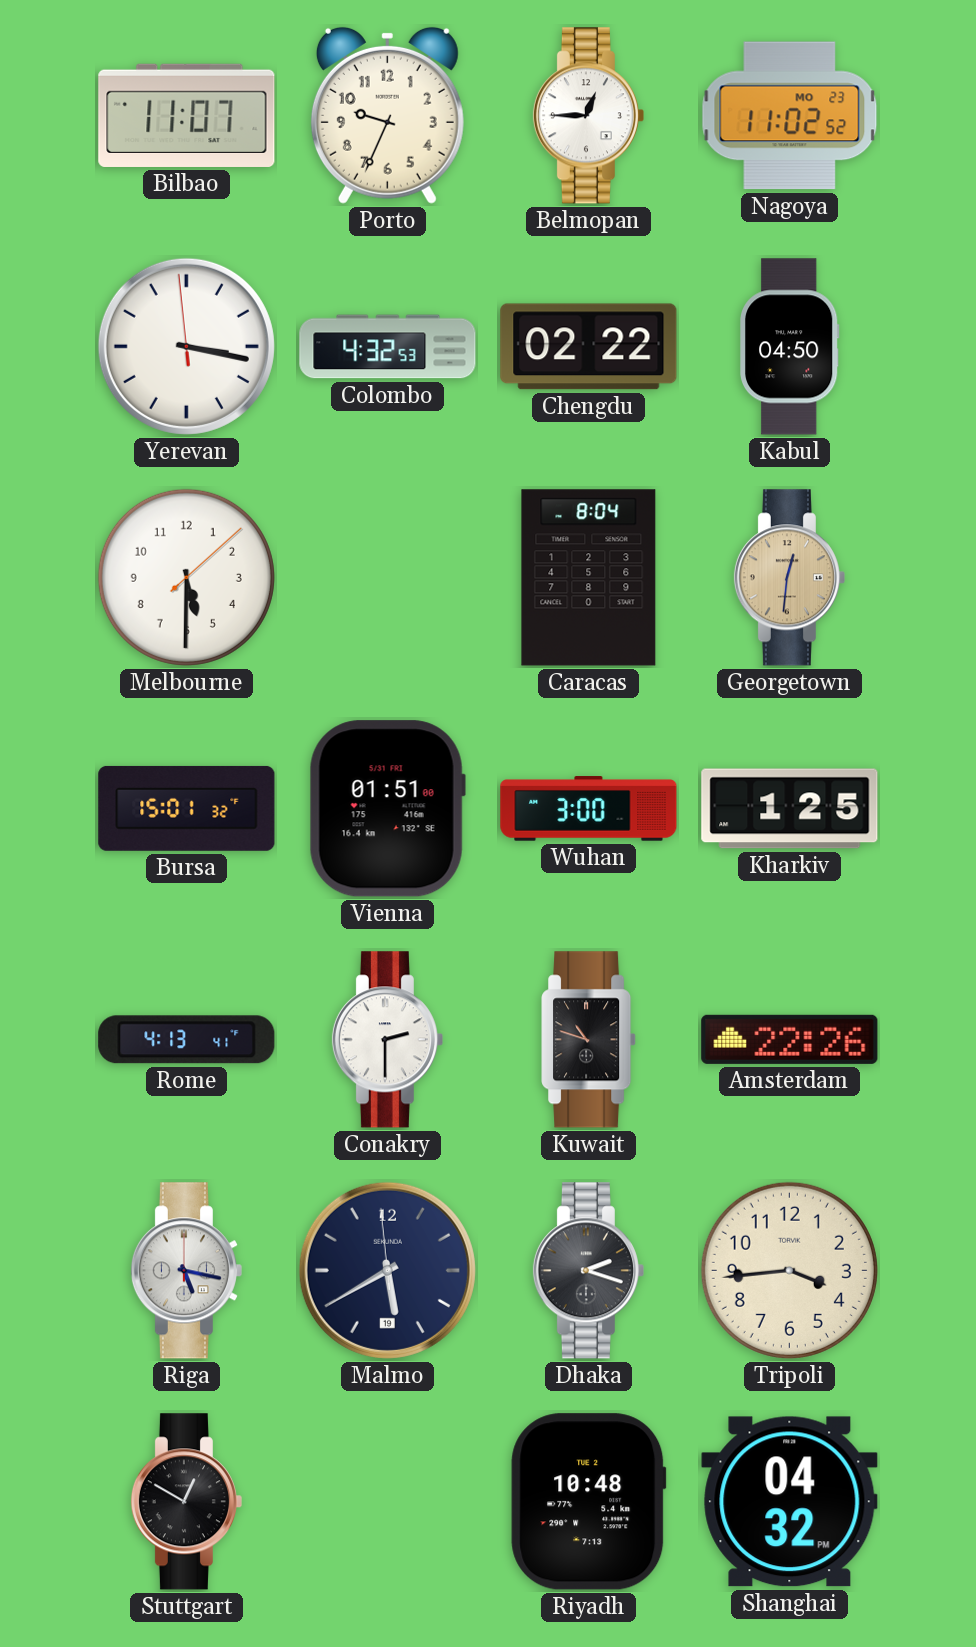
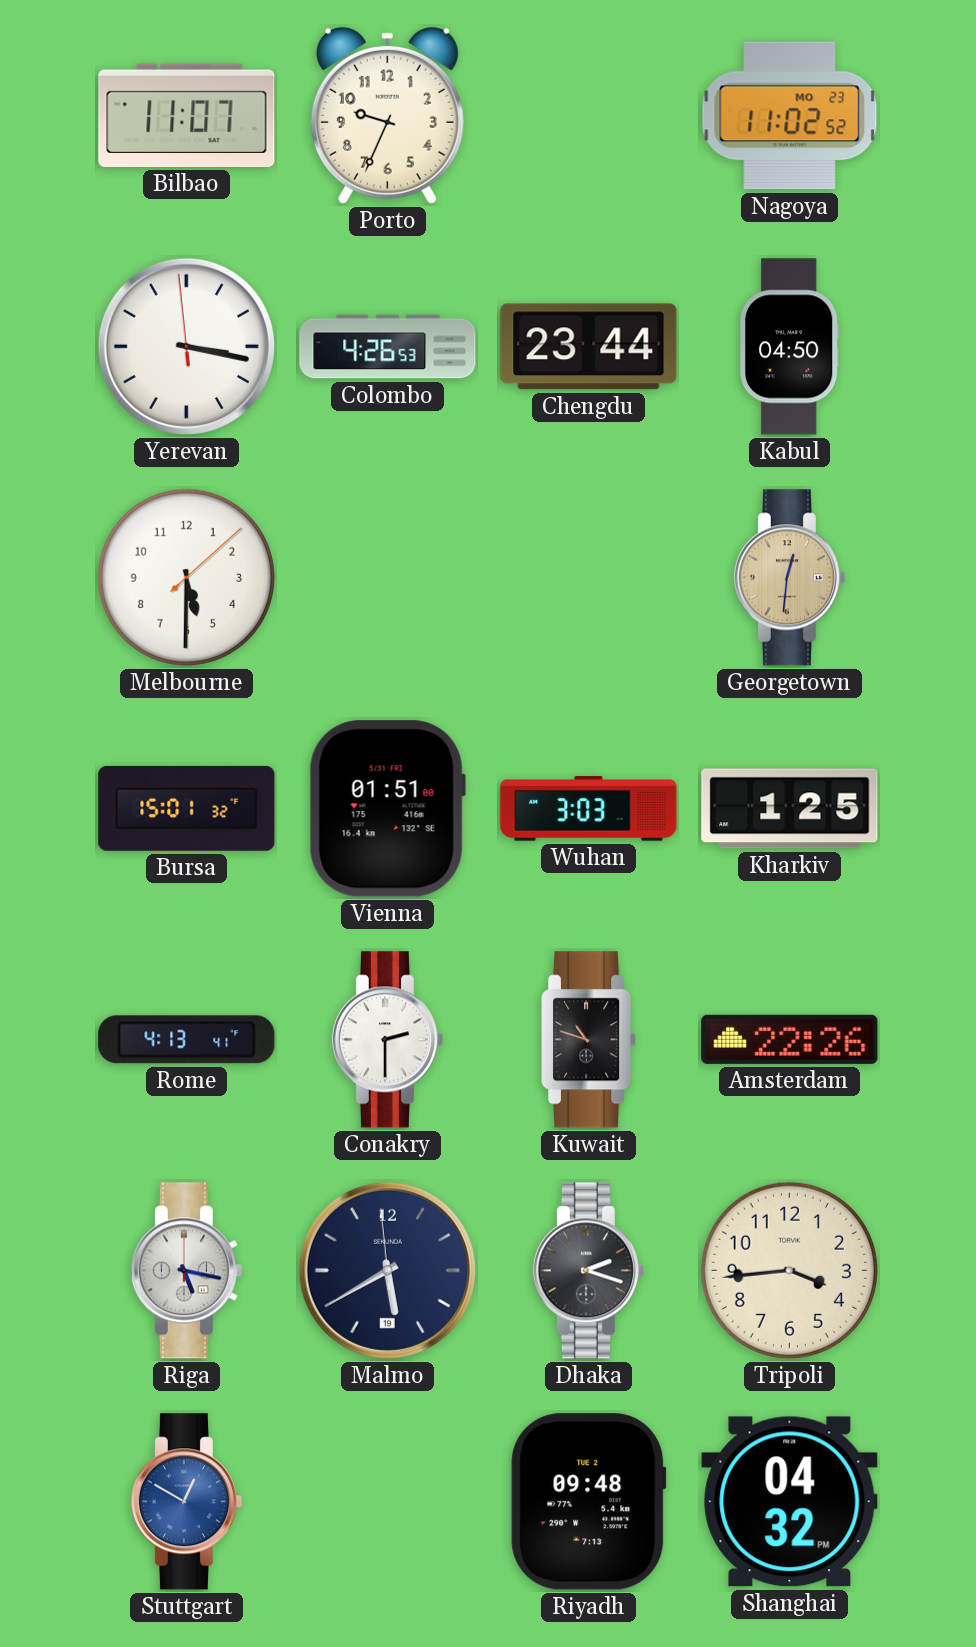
Belmopan: 12:45 -> none
Colombo: 4:32 -> 4:26
Chengdu: 02:22 -> 23:44
Caracas: 8:04 -> none
Wuhan: 3:00 -> 3:03
Stuttgart dial: black -> blue
Riyadh: 10:48 -> 09:48
